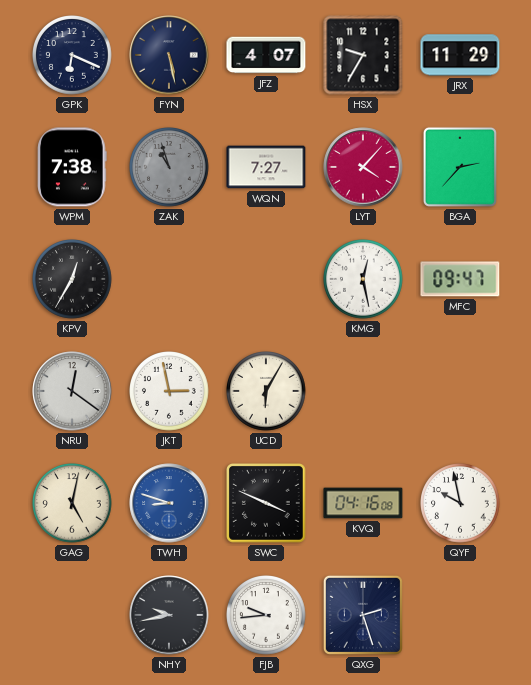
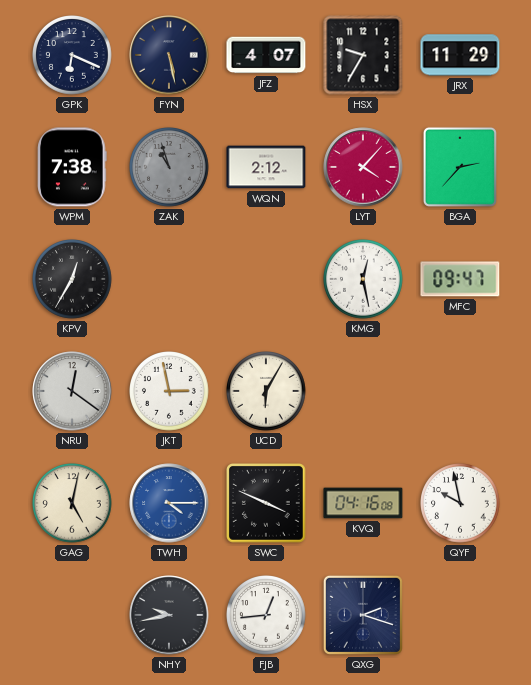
WQN: 7:27 -> 2:12
TWH: 8:48 -> 4:15
FJB: 9:44 -> 12:44
QXG: 2:27 -> 2:18
